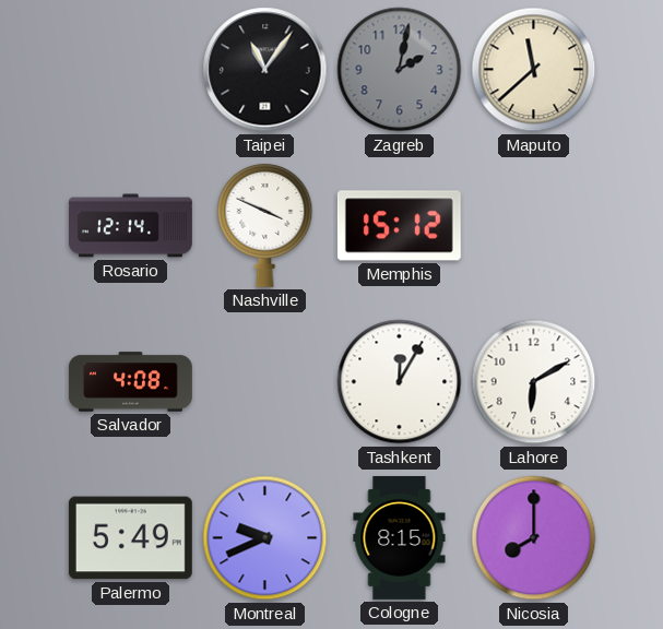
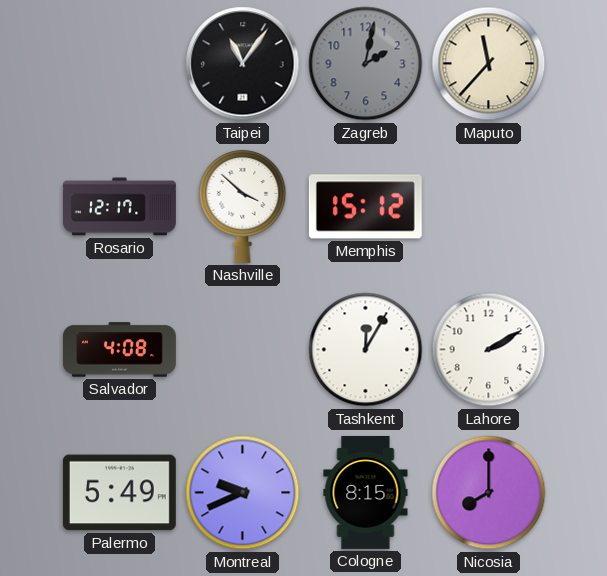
Maputo: 11:38 -> 11:37
Rosario: 12:14 -> 12:17
Nashville: 3:49 -> 3:52
Lahore: 6:10 -> 2:10
